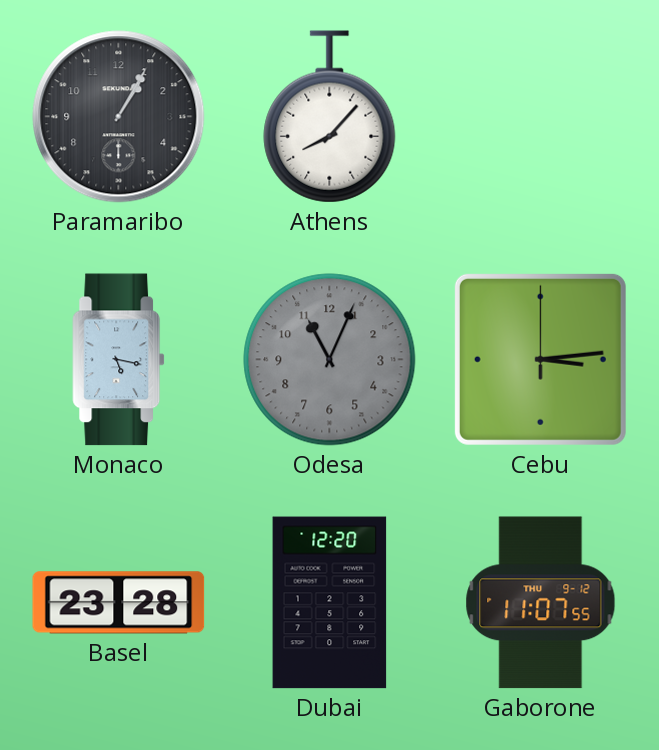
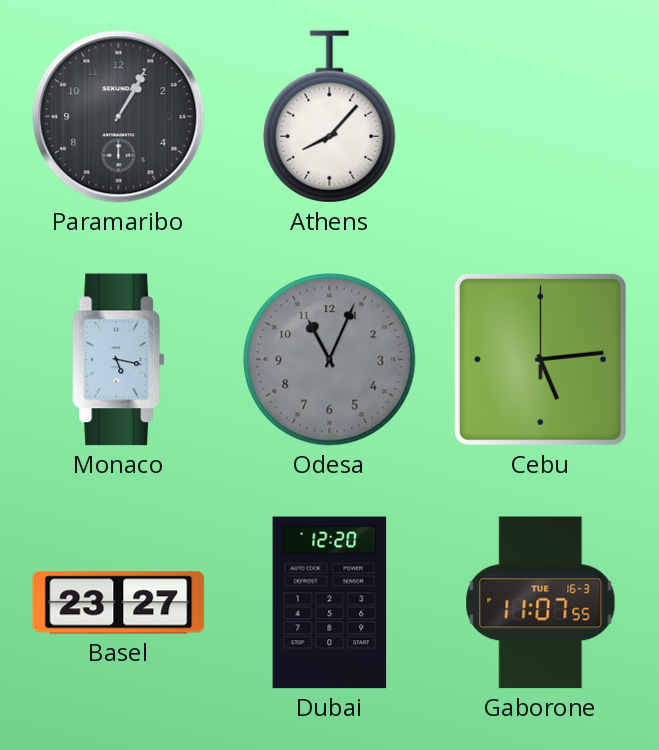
Cebu: 3:14 -> 5:14
Basel: 23:28 -> 23:27
Gaborone date: THU 9-12 -> TUE 16-3
